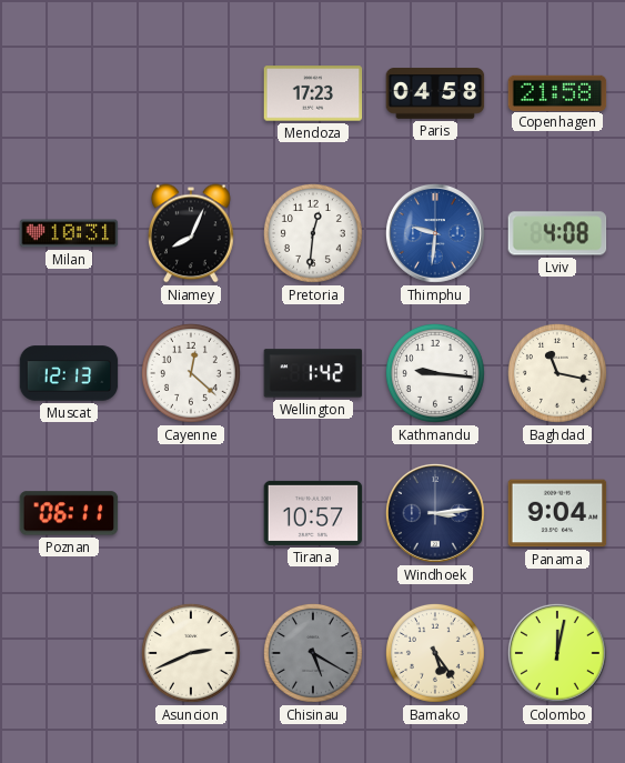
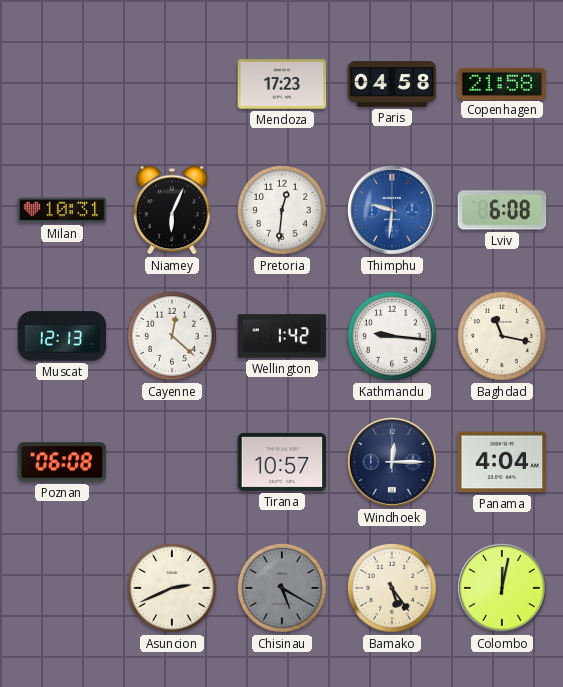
Niamey: 8:04 -> 6:04
Lviv: 4:08 -> 6:08
Poznan: 06:11 -> 06:08
Windhoek: 3:14 -> 12:15
Panama: 9:04 -> 4:04
